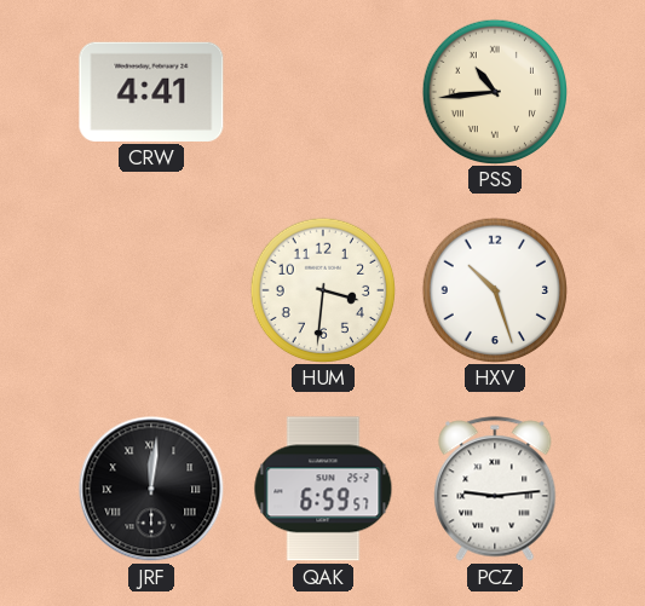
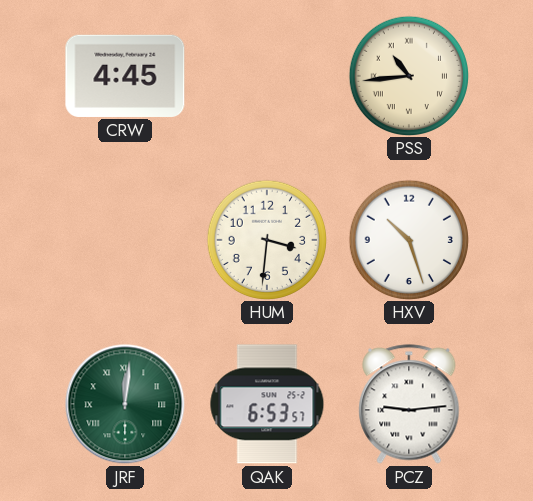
CRW: 4:41 -> 4:45
JRF dial: black -> green
QAK: 6:59 -> 6:53
